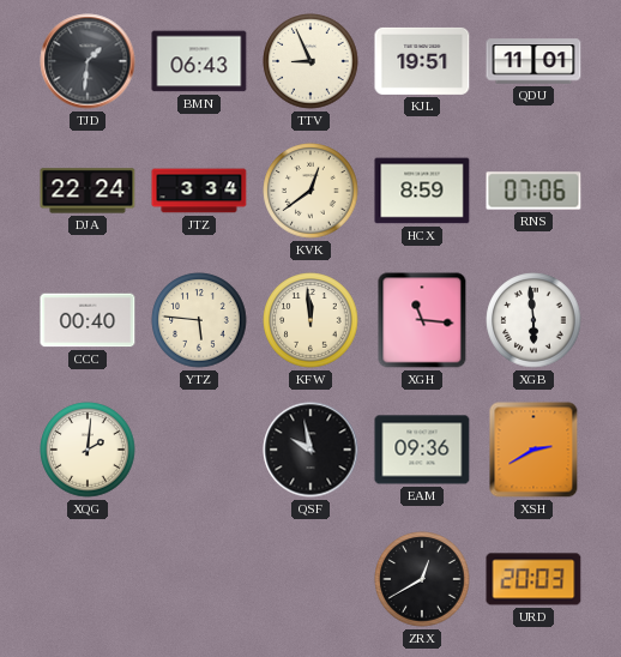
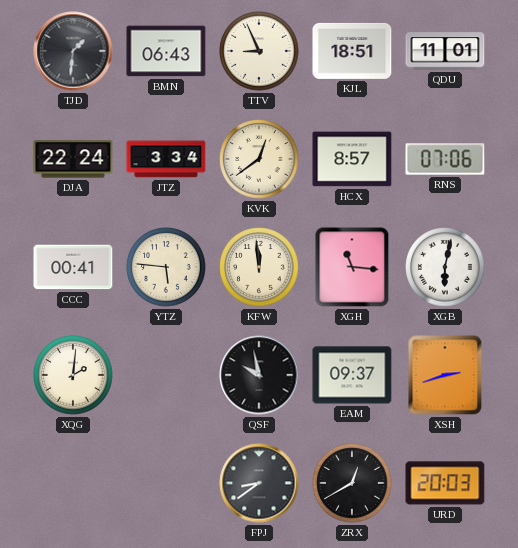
KJL: 19:51 -> 18:51
HCX: 8:59 -> 8:57
CCC: 00:40 -> 00:41
XGB: 5:59 -> 6:02
EAM: 09:36 -> 09:37
XSH: 2:40 -> 2:42
FPJ: none -> 8:39
